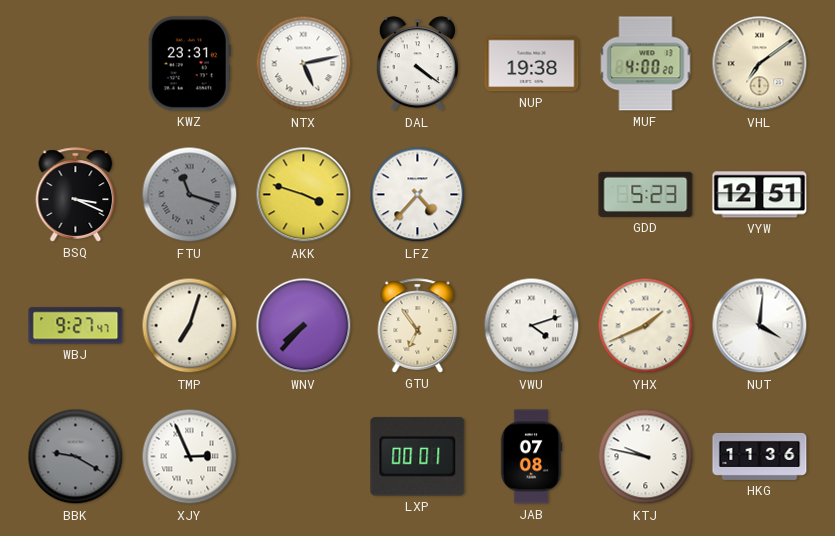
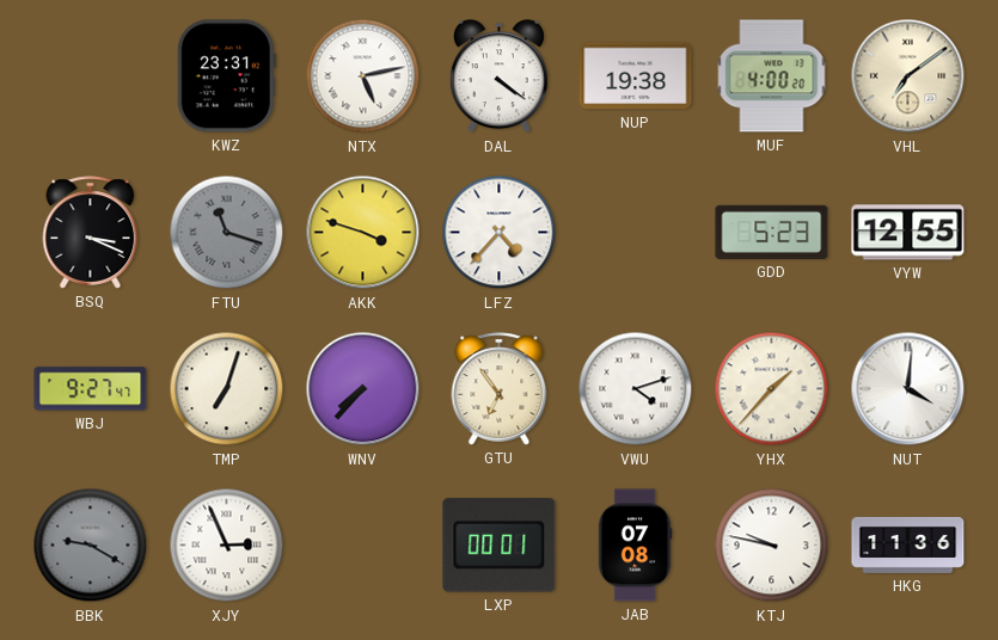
VYW: 12:51 -> 12:55
YHX: 1:41 -> 1:37
